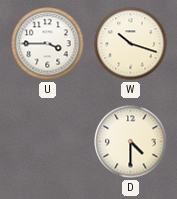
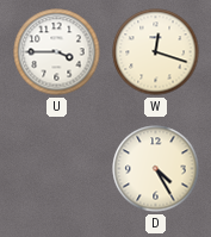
W: 10:18 -> 12:18
D: 4:30 -> 4:25
